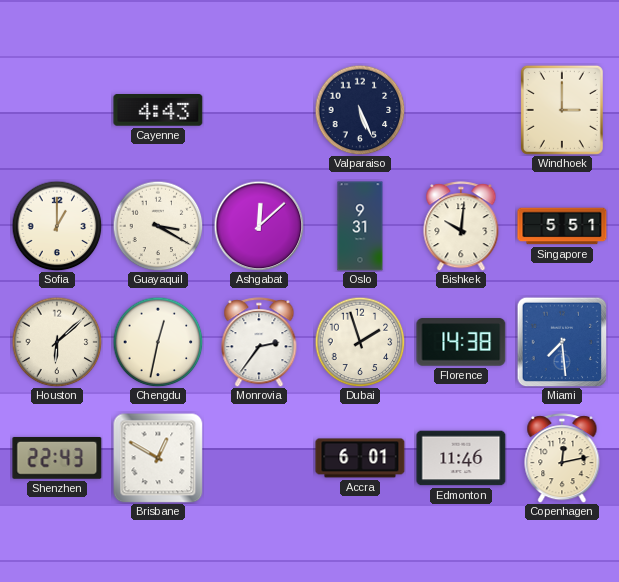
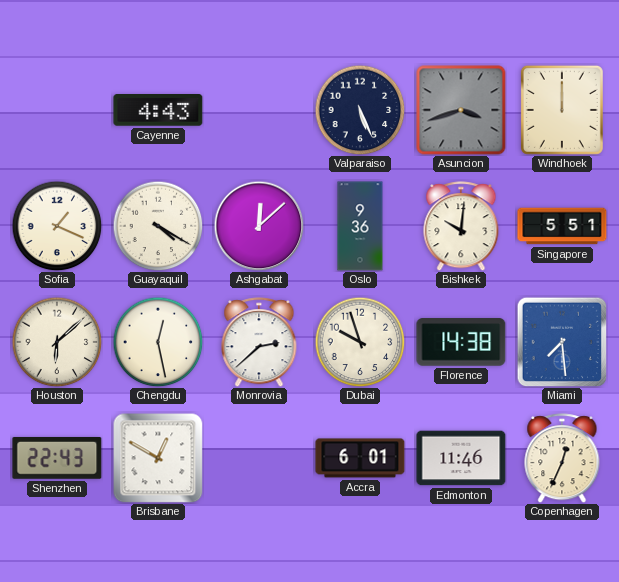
Asuncion: none -> 3:42
Windhoek: 3:00 -> 12:00
Sofia: 1:00 -> 1:19
Guayaquil: 3:20 -> 4:20
Oslo: 9:31 -> 9:36
Chengdu: 12:32 -> 12:28
Monrovia: 2:36 -> 2:38
Dubai: 1:57 -> 9:57
Copenhagen: 12:13 -> 12:34
